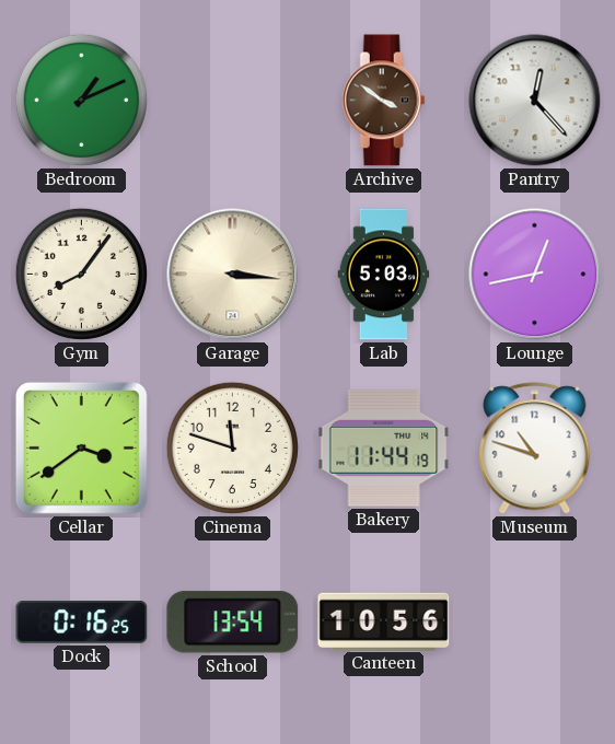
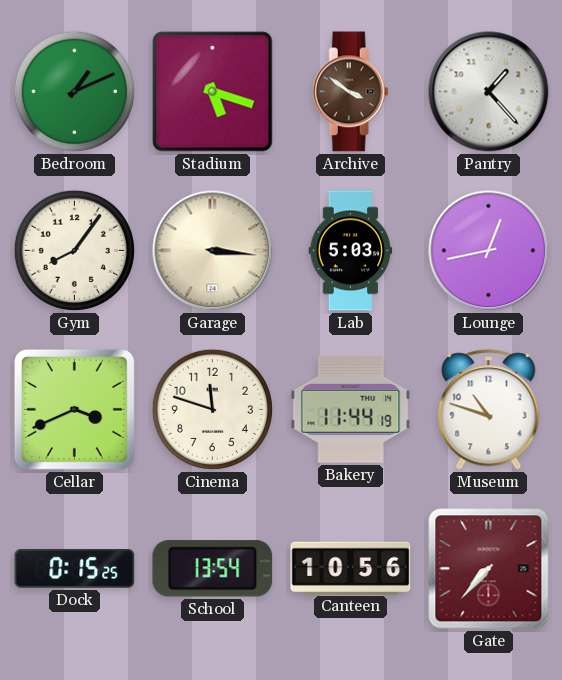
Stadium: none -> 5:18
Pantry: 12:23 -> 1:23
Cellar: 3:39 -> 3:41
Dock: 0:16 -> 0:15
Gate: none -> 7:37
